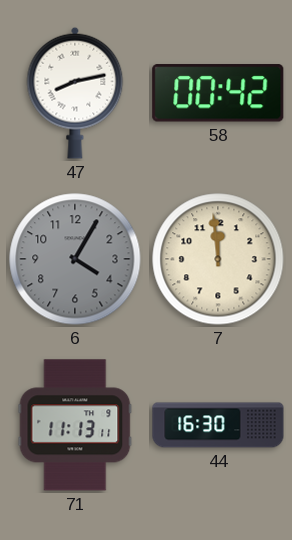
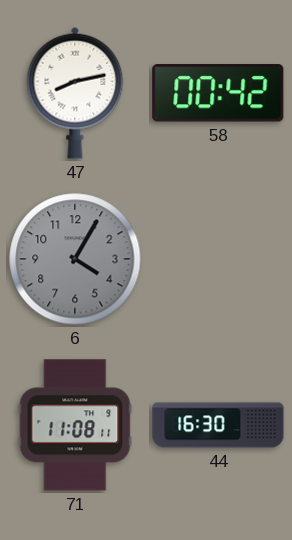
7: 11:59 -> none
71: 11:13 -> 11:08
